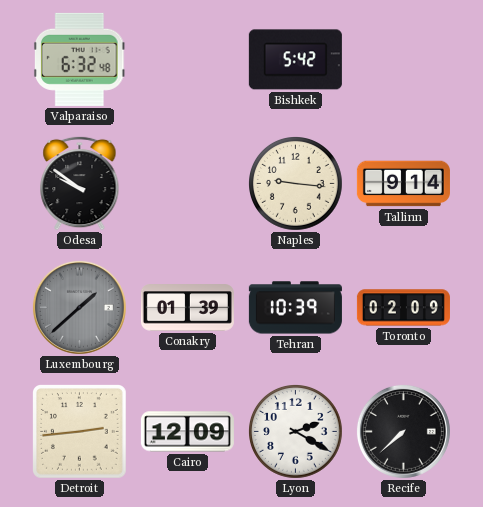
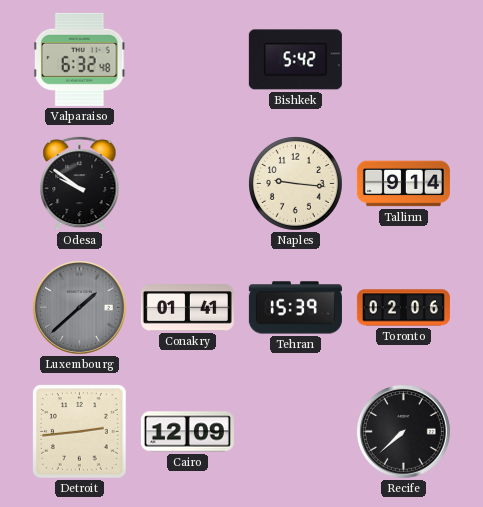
Conakry: 01:39 -> 01:41
Tehran: 10:39 -> 15:39
Toronto: 02:09 -> 02:06
Lyon: 2:20 -> none
